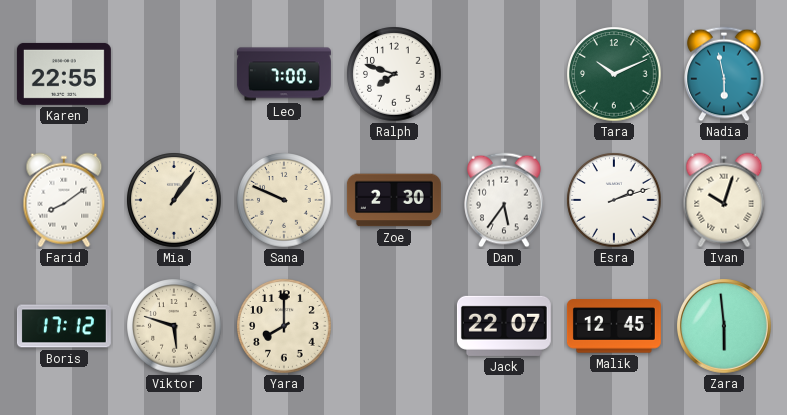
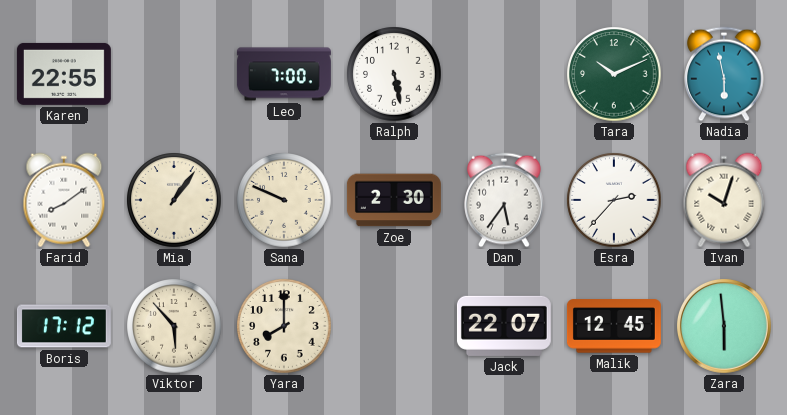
Ralph: 7:48 -> 5:28
Esra: 2:12 -> 2:37
Viktor: 5:48 -> 5:53
